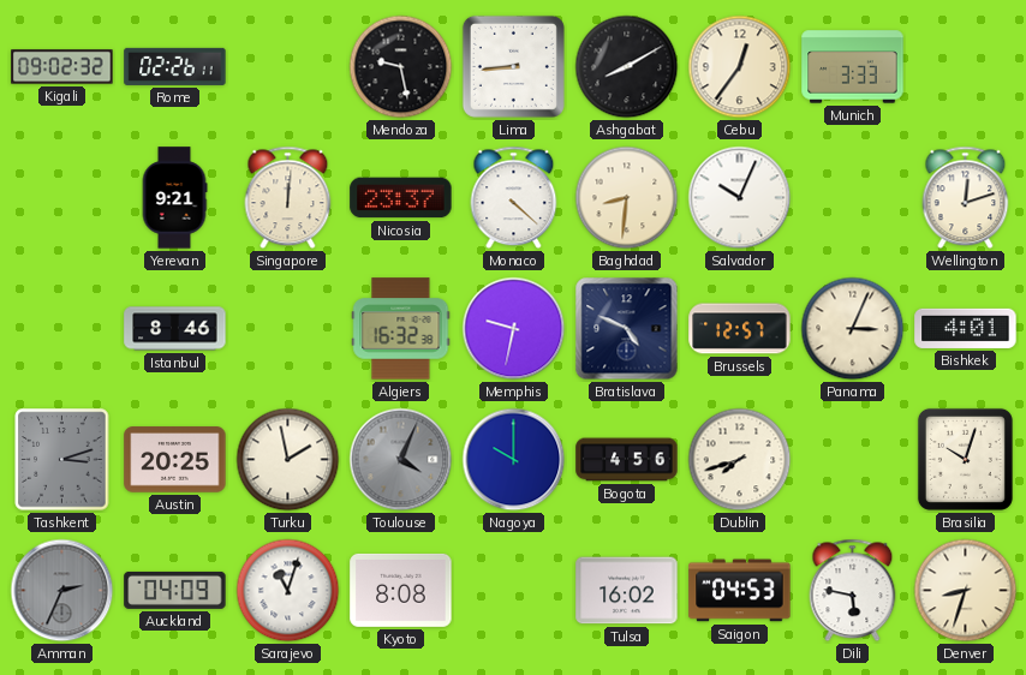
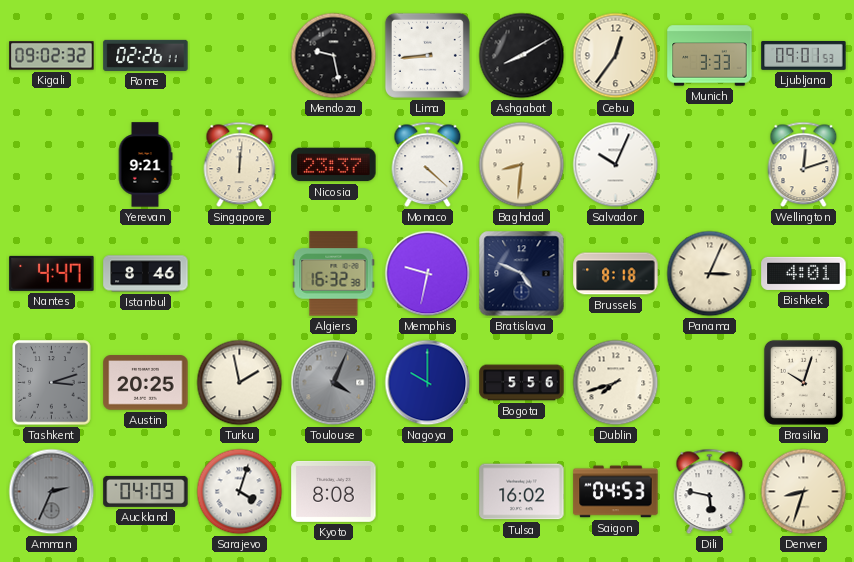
Ljubljana: none -> 09:01
Nantes: none -> 4:47
Brussels: 12:57 -> 8:18
Bogota: 4:56 -> 5:56
Sarajevo: 11:03 -> 4:03
